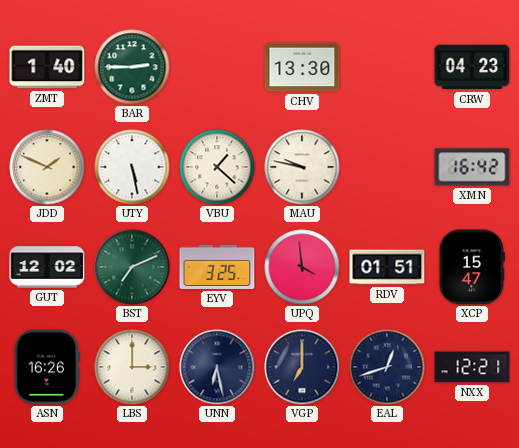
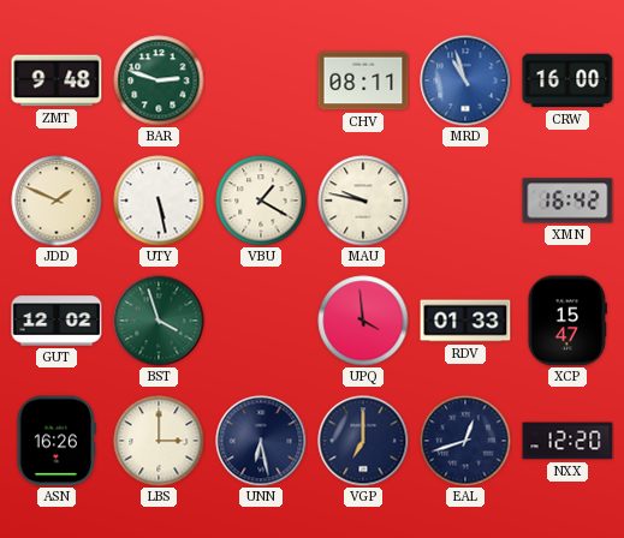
ZMT: 1:40 -> 9:48
BAR: 2:45 -> 2:48
CHV: 13:30 -> 08:11
MRD: none -> 10:57
CRW: 04:23 -> 16:00
VBU: 1:22 -> 1:20
BST: 7:11 -> 3:57
EYV: 3:25 -> none
RDV: 01:51 -> 01:33
NXX: 12:21 -> 12:20
